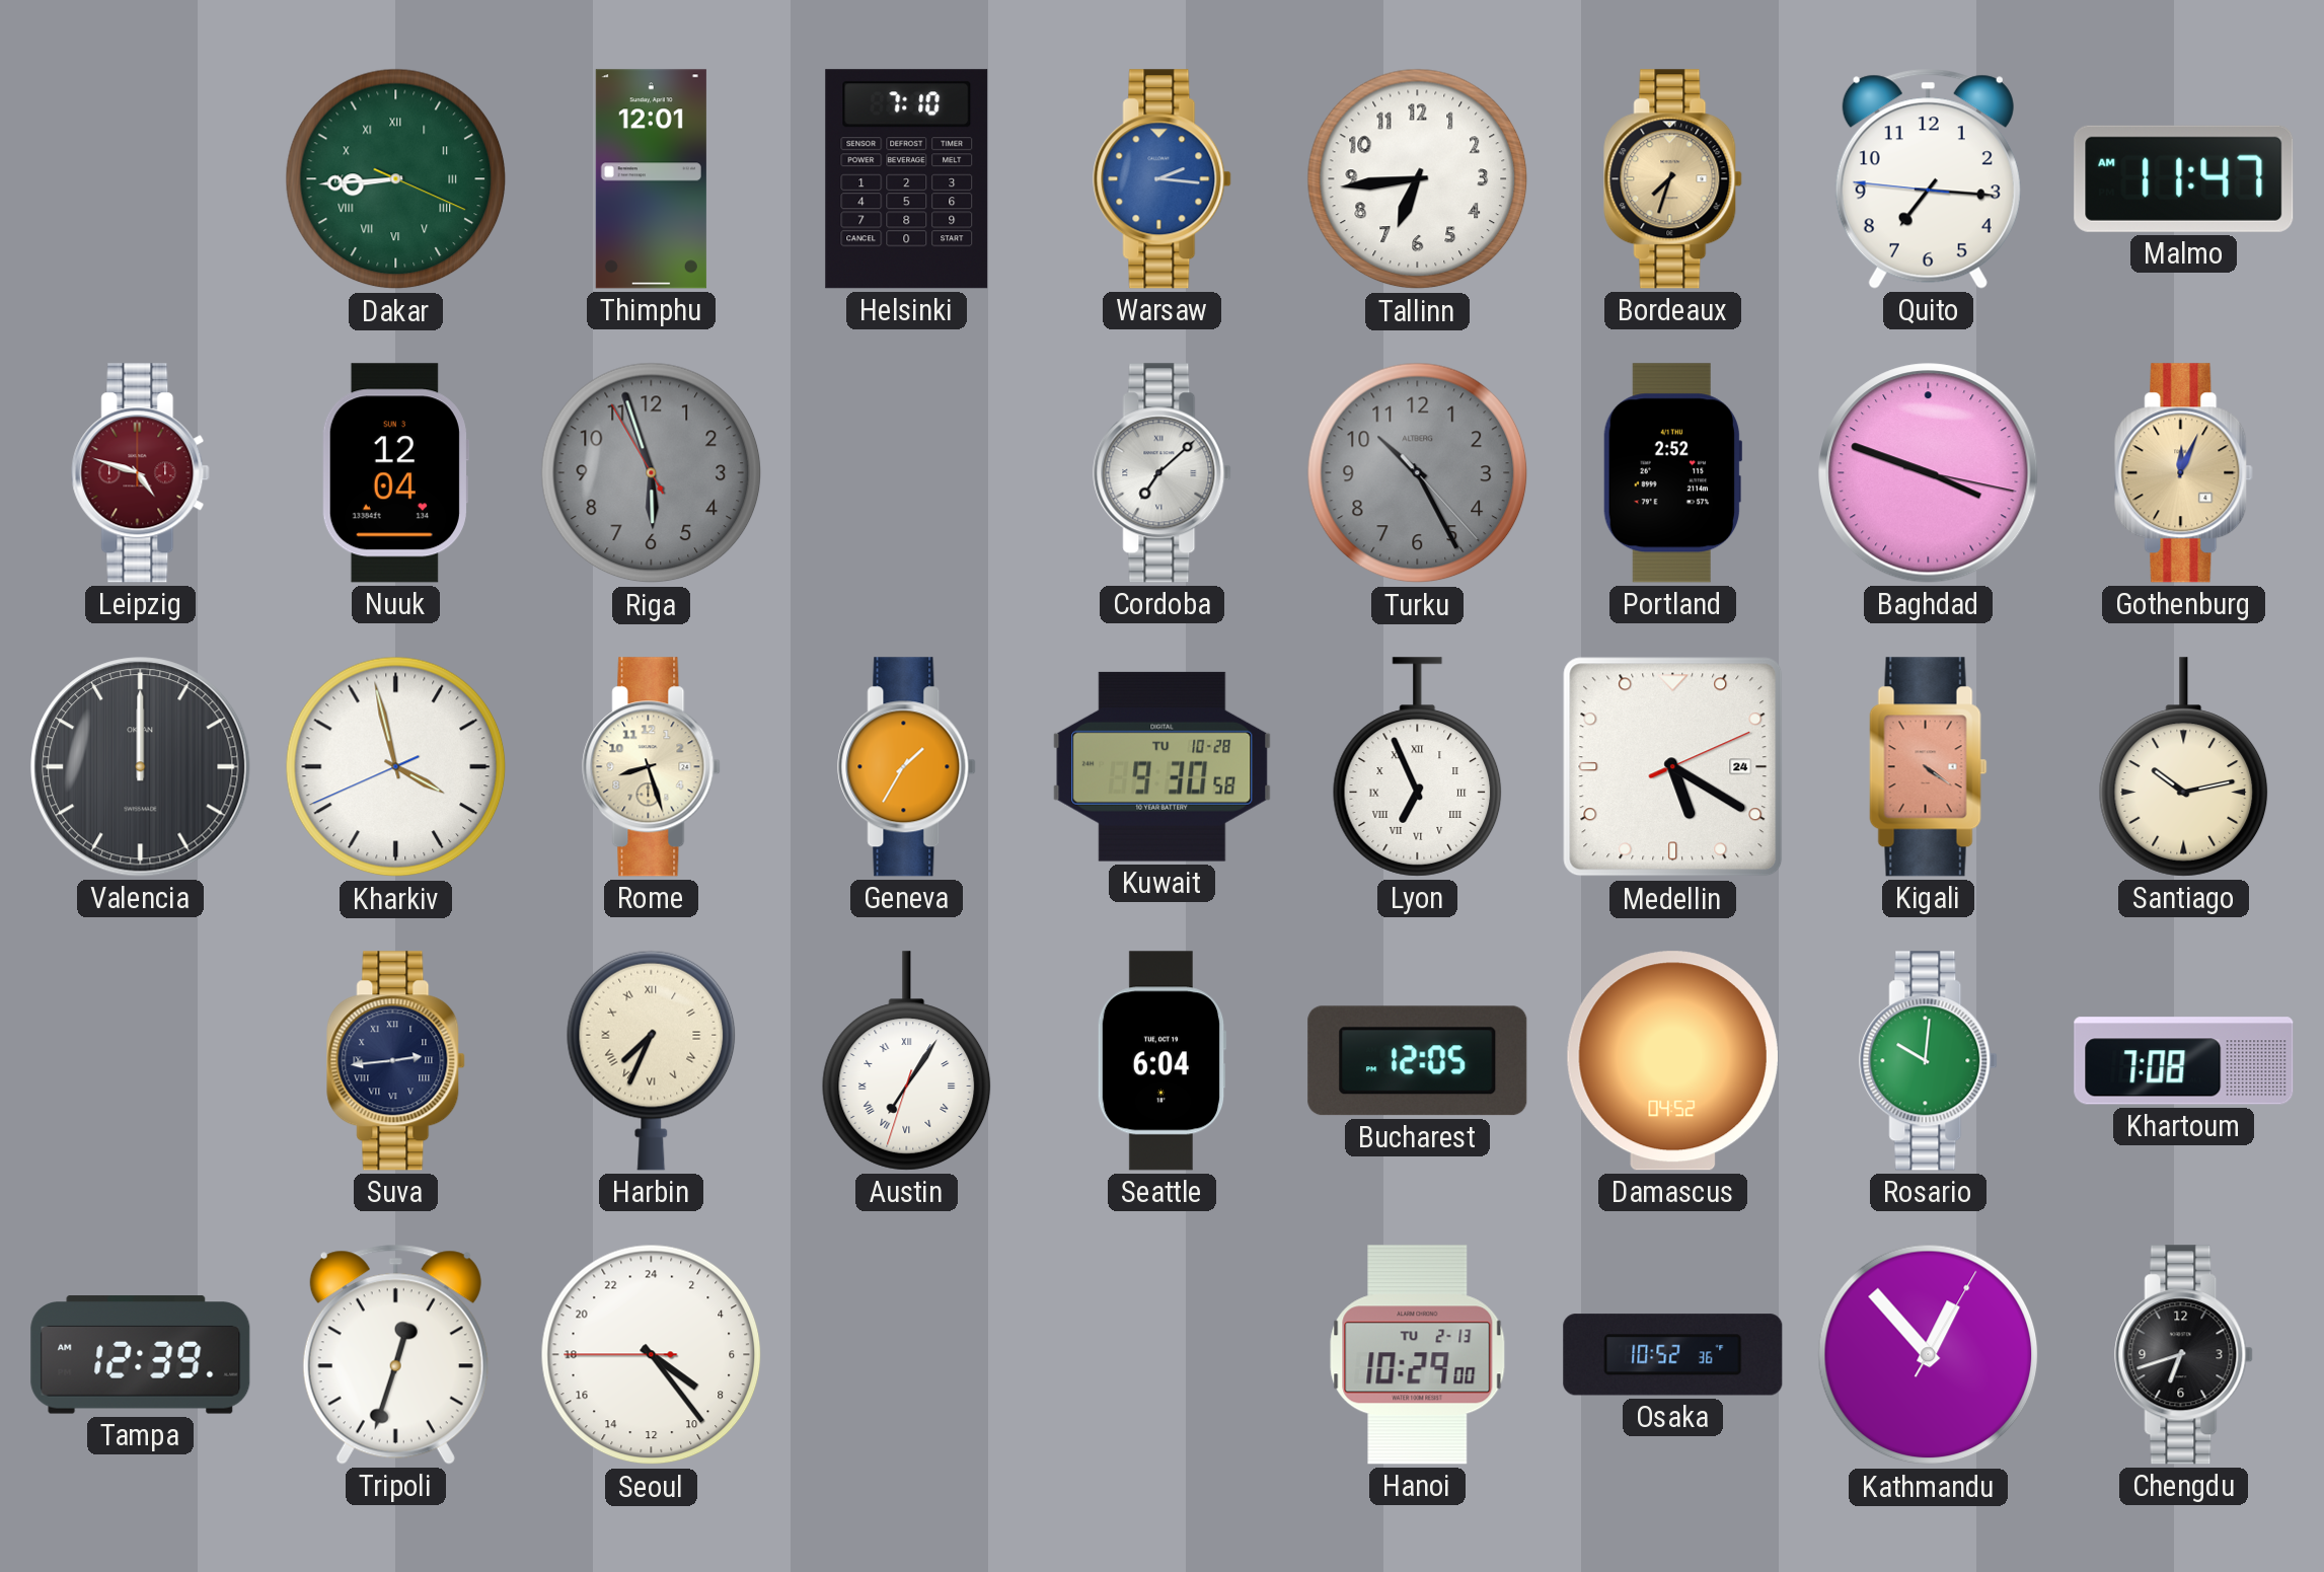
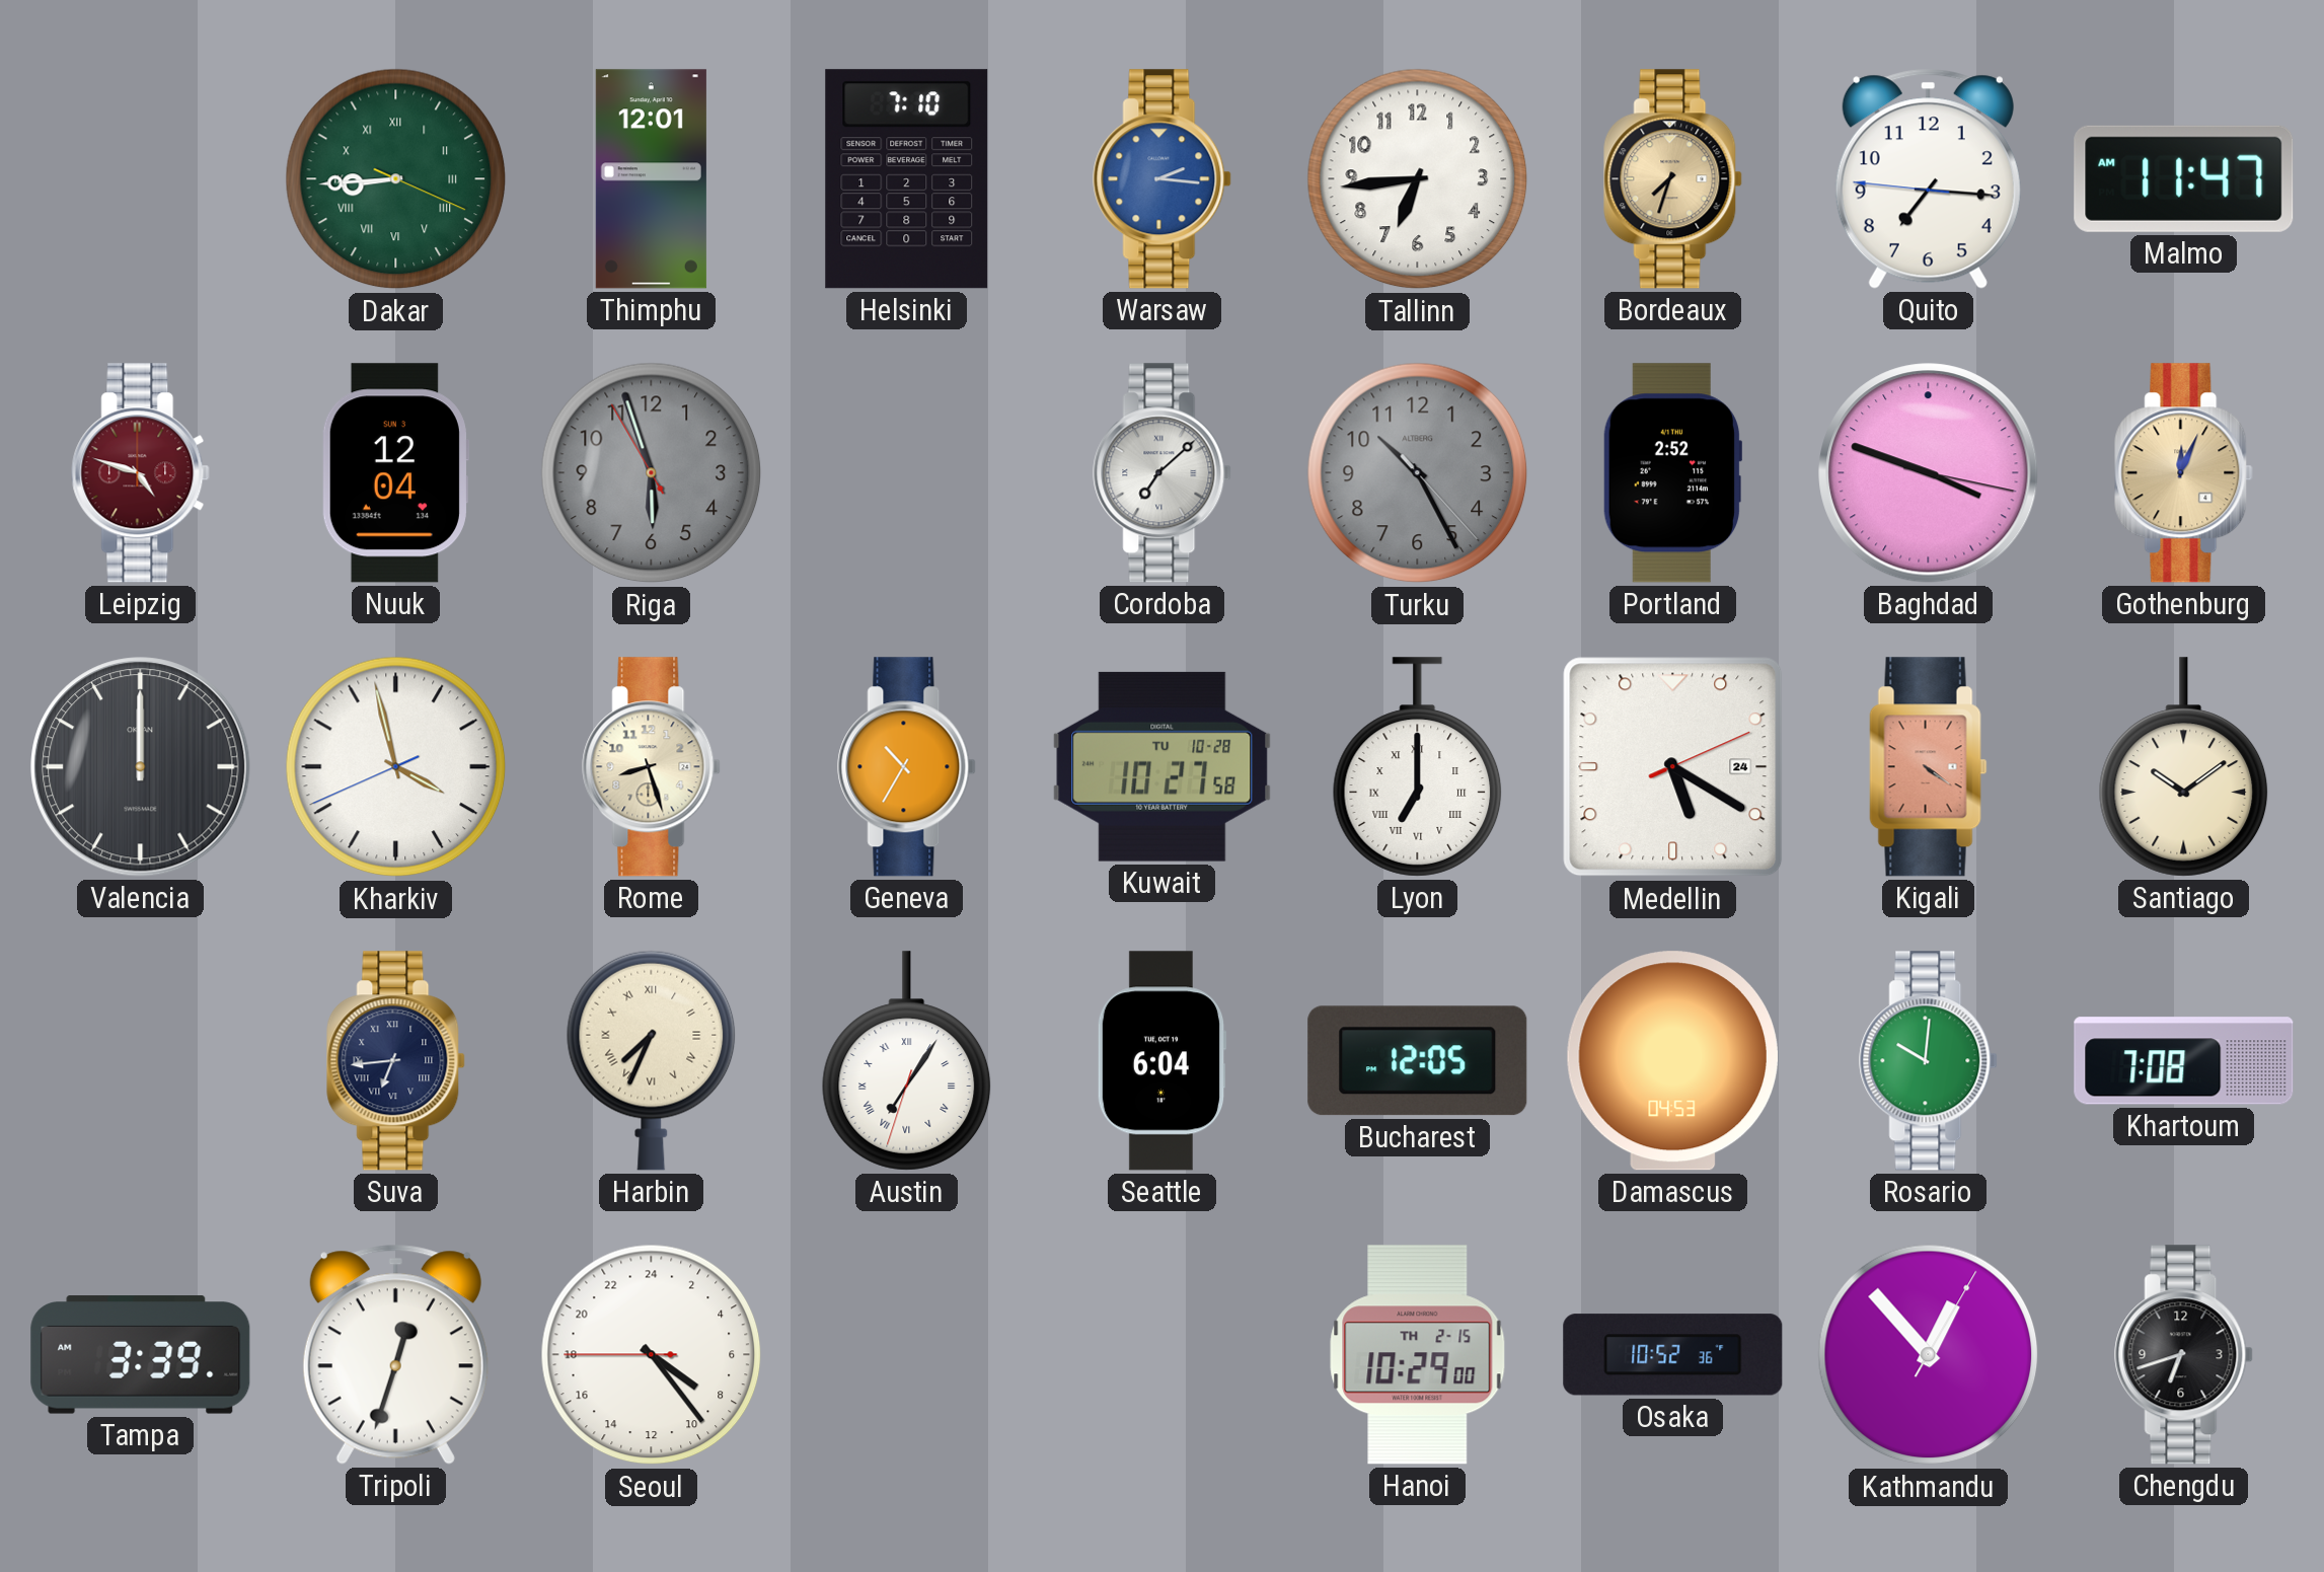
Geneva: 1:35 -> 10:35
Kuwait: 9:30 -> 10:27
Lyon: 6:56 -> 7:00
Santiago: 10:13 -> 10:09
Suva: 2:44 -> 6:44
Damascus: 04:52 -> 04:53
Tampa: 12:39 -> 3:39
Hanoi date: TU 2-13 -> TH 2-15
